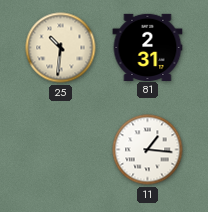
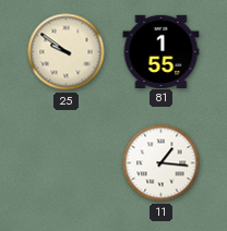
25: 10:31 -> 9:51
81: 2:31 -> 1:55
